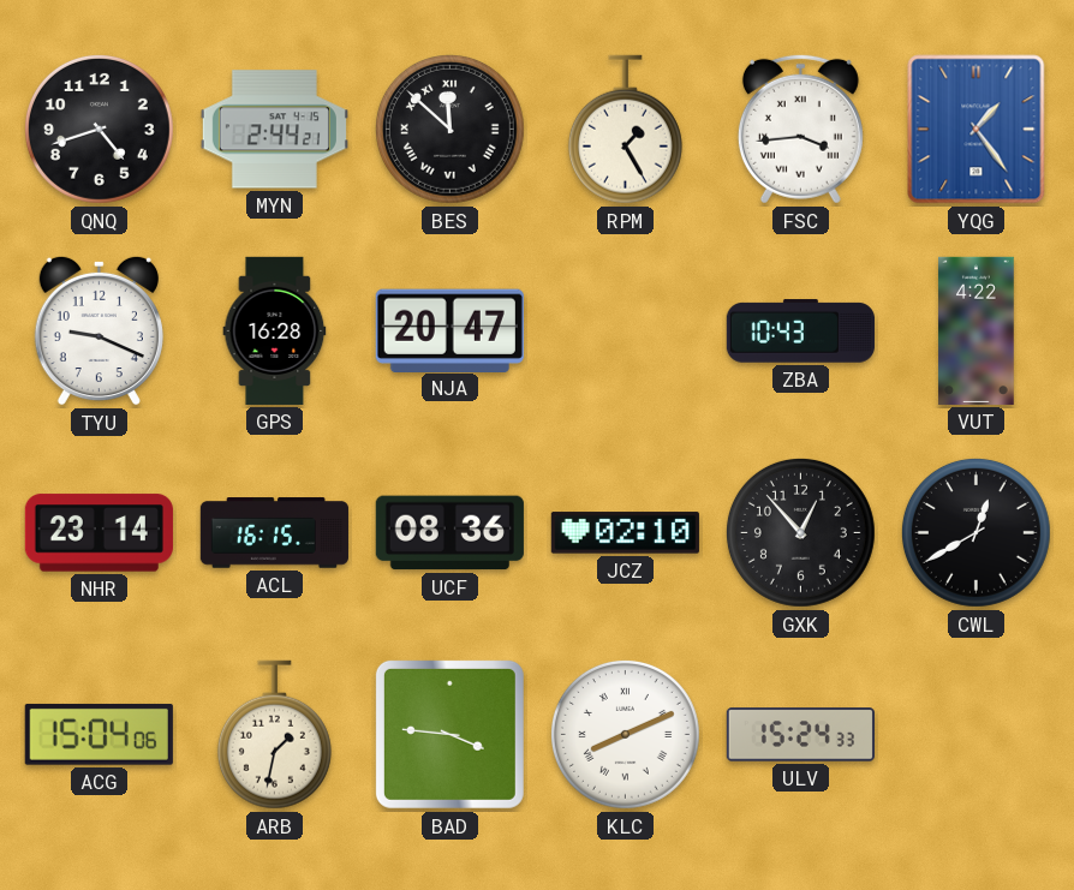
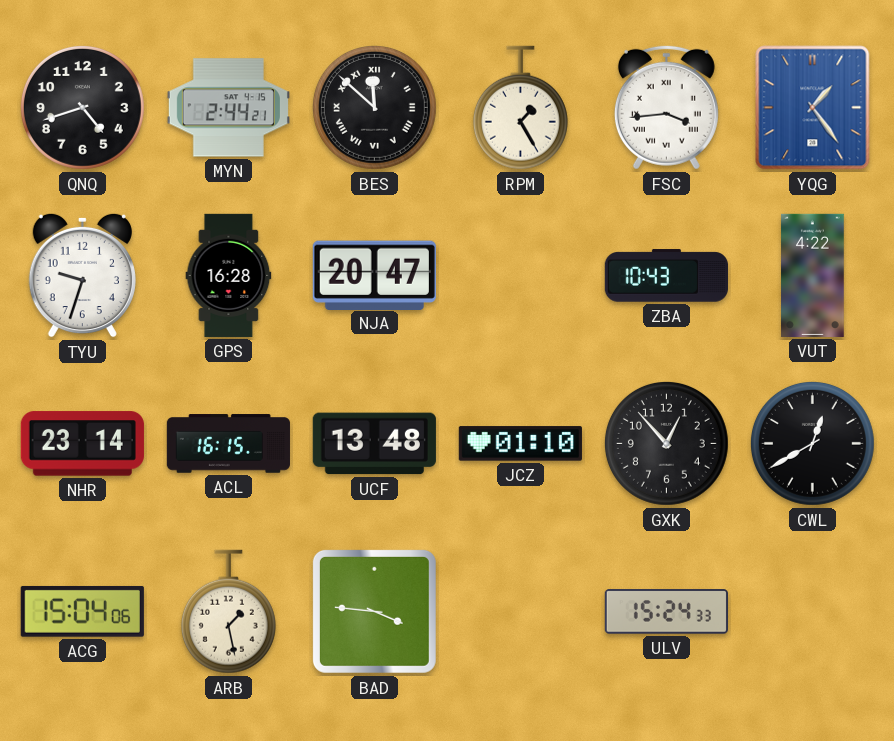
TYU: 9:19 -> 9:33
UCF: 08:36 -> 13:48
JCZ: 02:10 -> 01:10
ARB: 1:32 -> 1:28
KLC: 8:11 -> none
